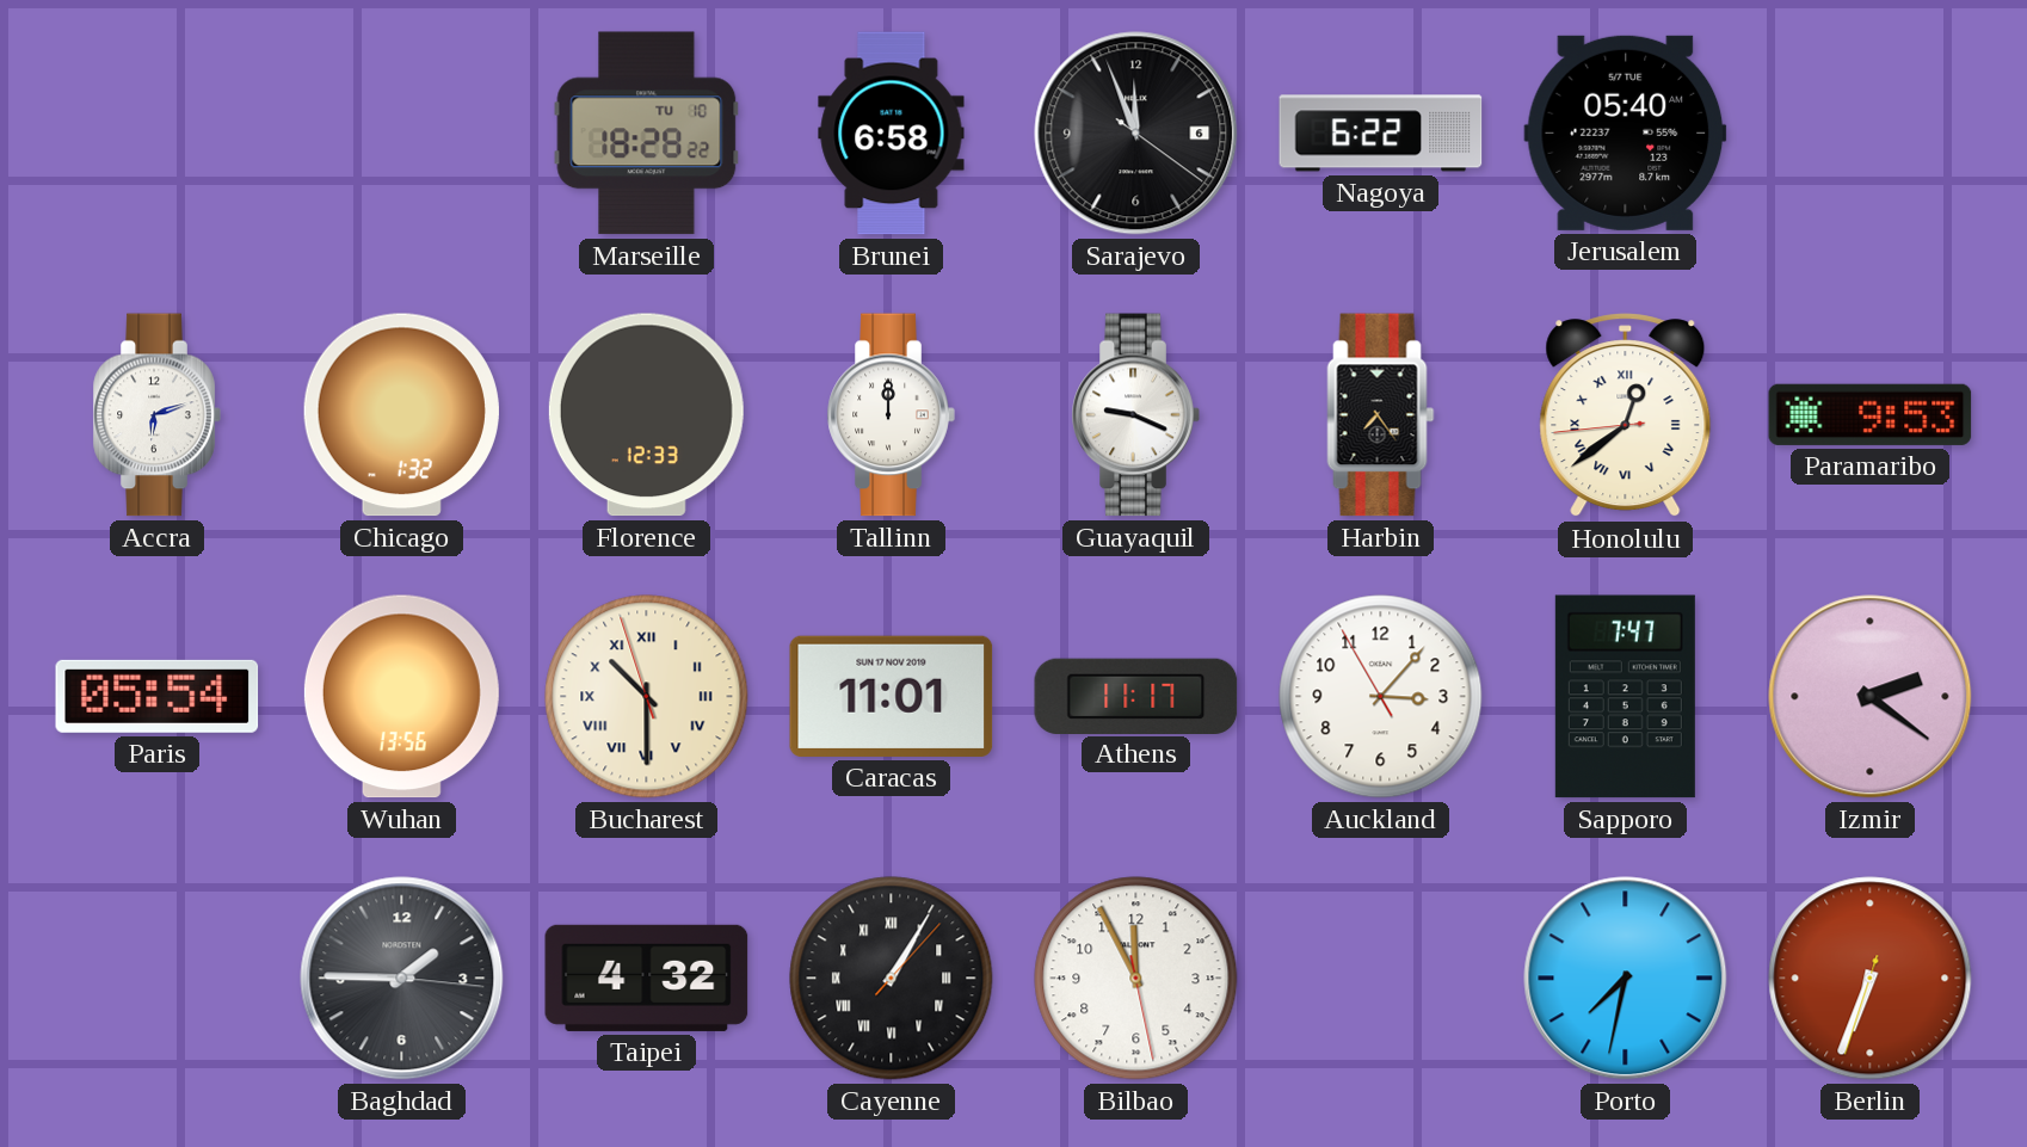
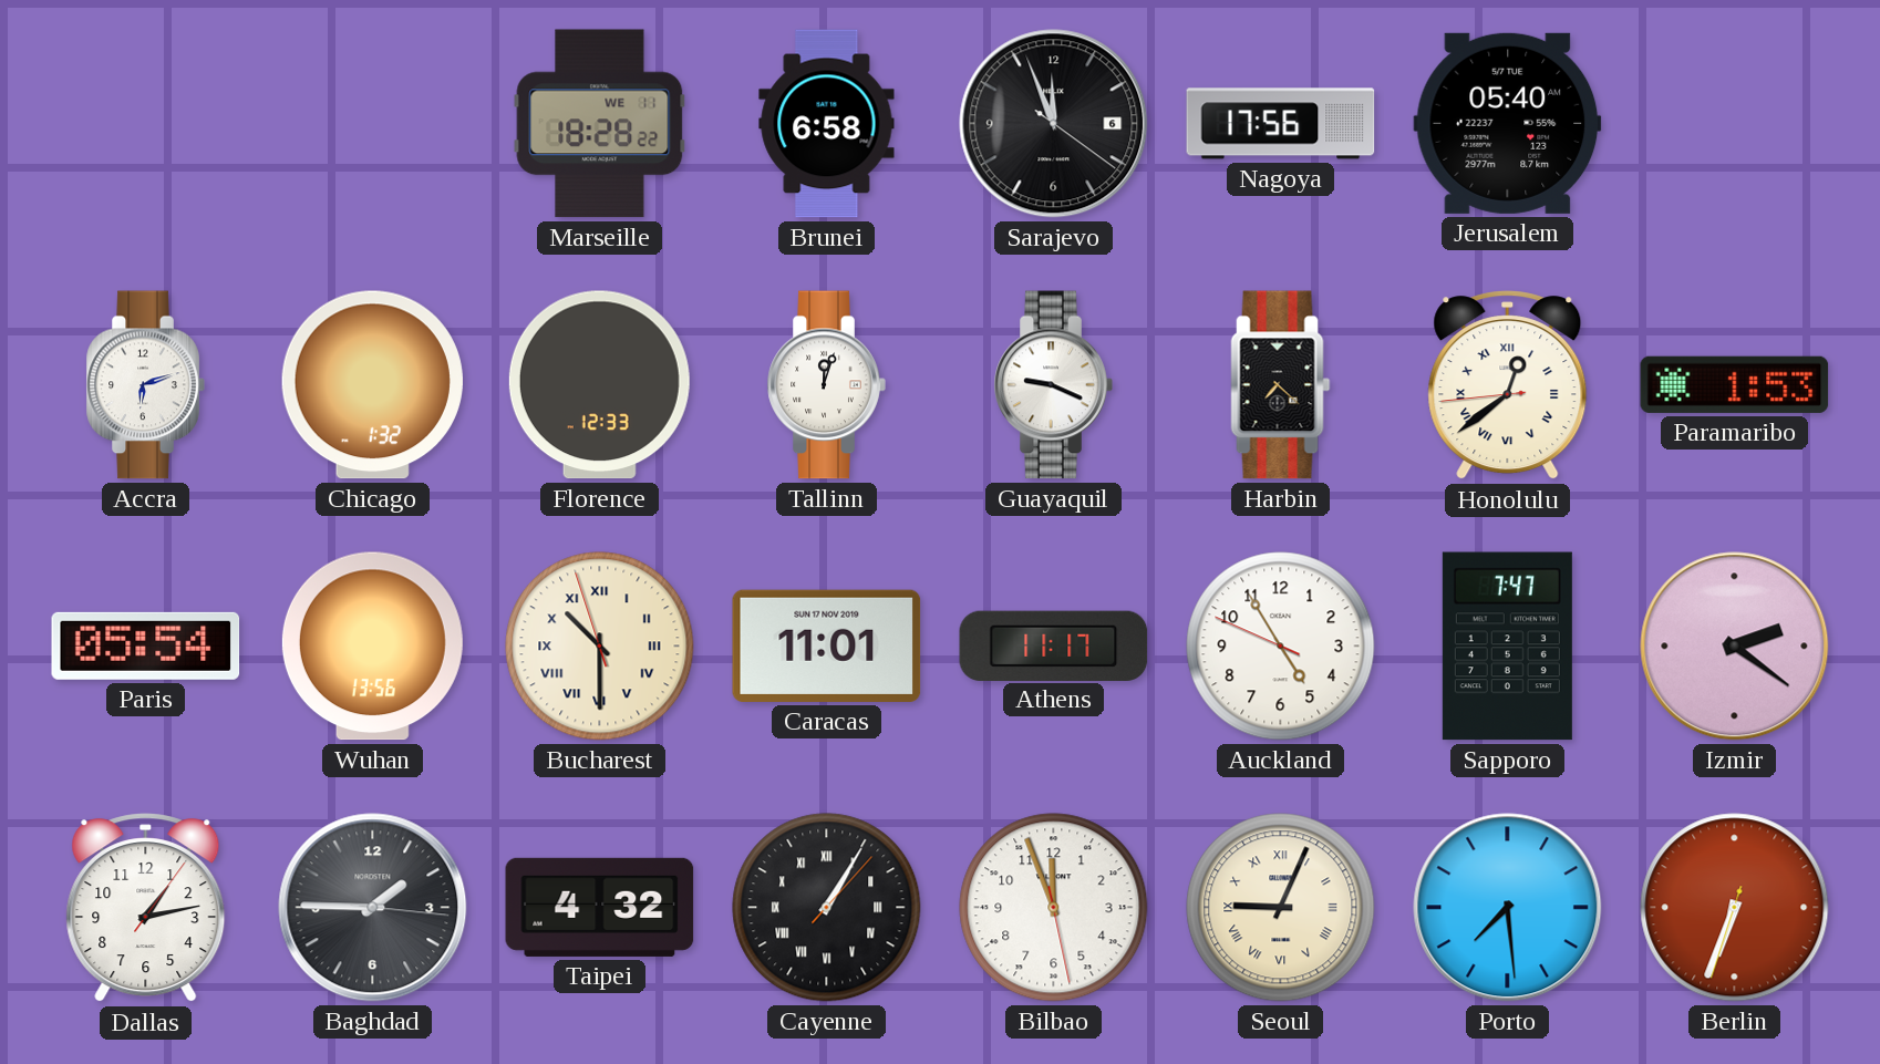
Marseille date: TU 10 -> WE 11
Nagoya: 6:22 -> 17:56
Tallinn: 12:00 -> 12:03
Harbin: 7:24 -> 7:22
Paramaribo: 9:53 -> 1:53
Auckland: 3:06 -> 4:54
Dallas: none -> 1:13
Bilbao: 11:55 -> 11:56
Seoul: none -> 9:04
Porto: 7:32 -> 7:29
